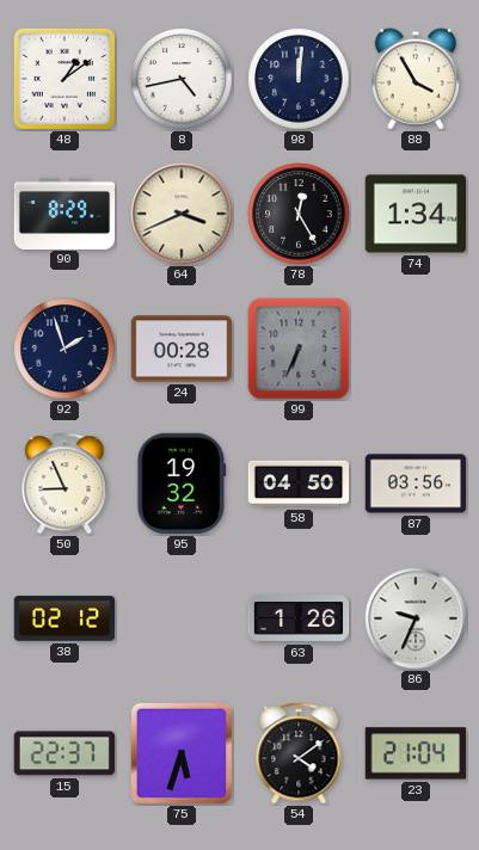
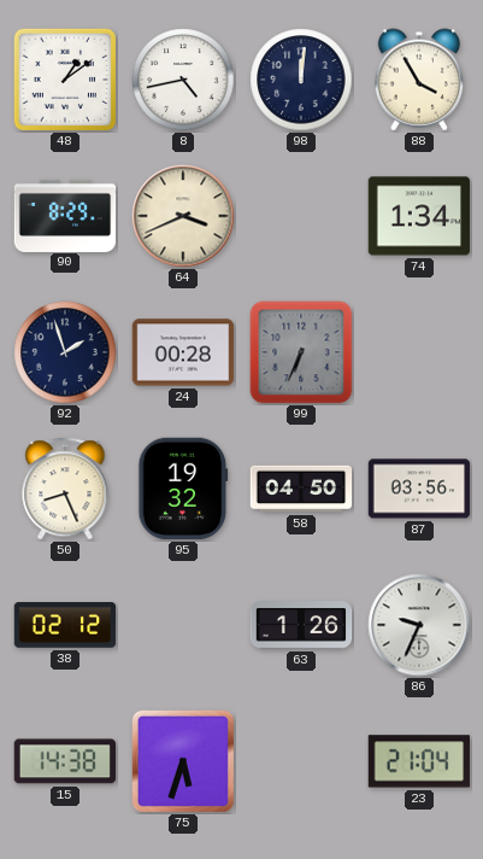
78: 12:25 -> none
50: 8:56 -> 8:26
15: 22:37 -> 14:38
54: 4:09 -> none
